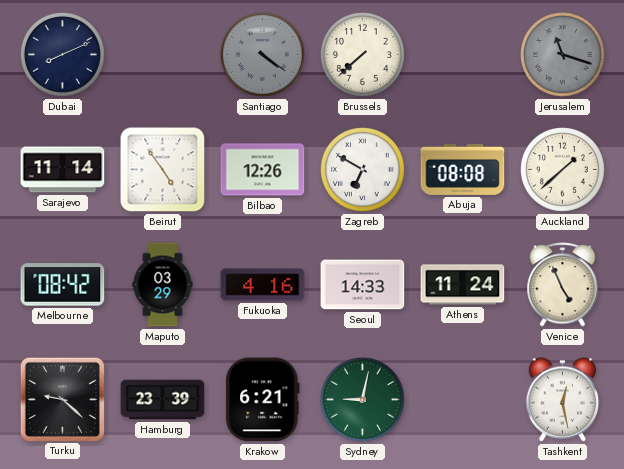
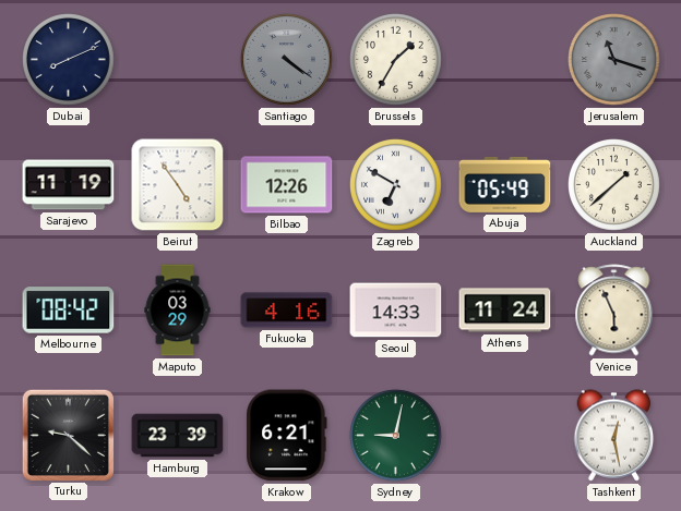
Brussels: 7:38 -> 1:35
Sarajevo: 11:14 -> 11:19
Abuja: 08:08 -> 05:49
Venice: 4:56 -> 5:56
